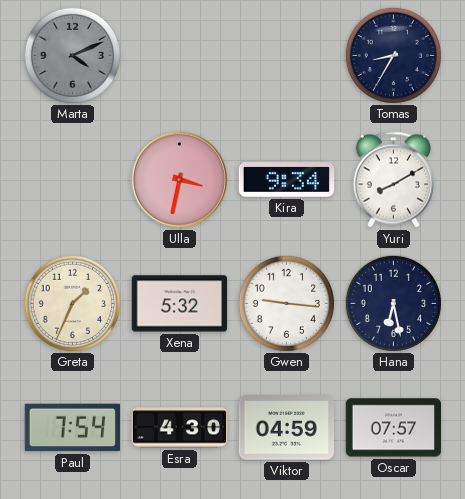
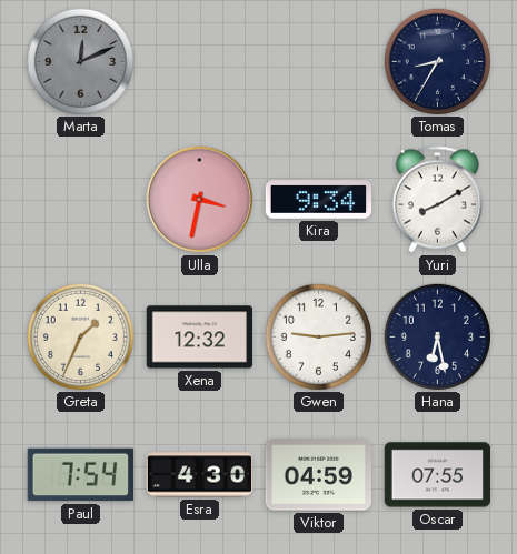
Marta: 4:11 -> 12:11
Xena: 5:32 -> 12:32
Gwen: 9:16 -> 9:14
Oscar: 07:57 -> 07:55
